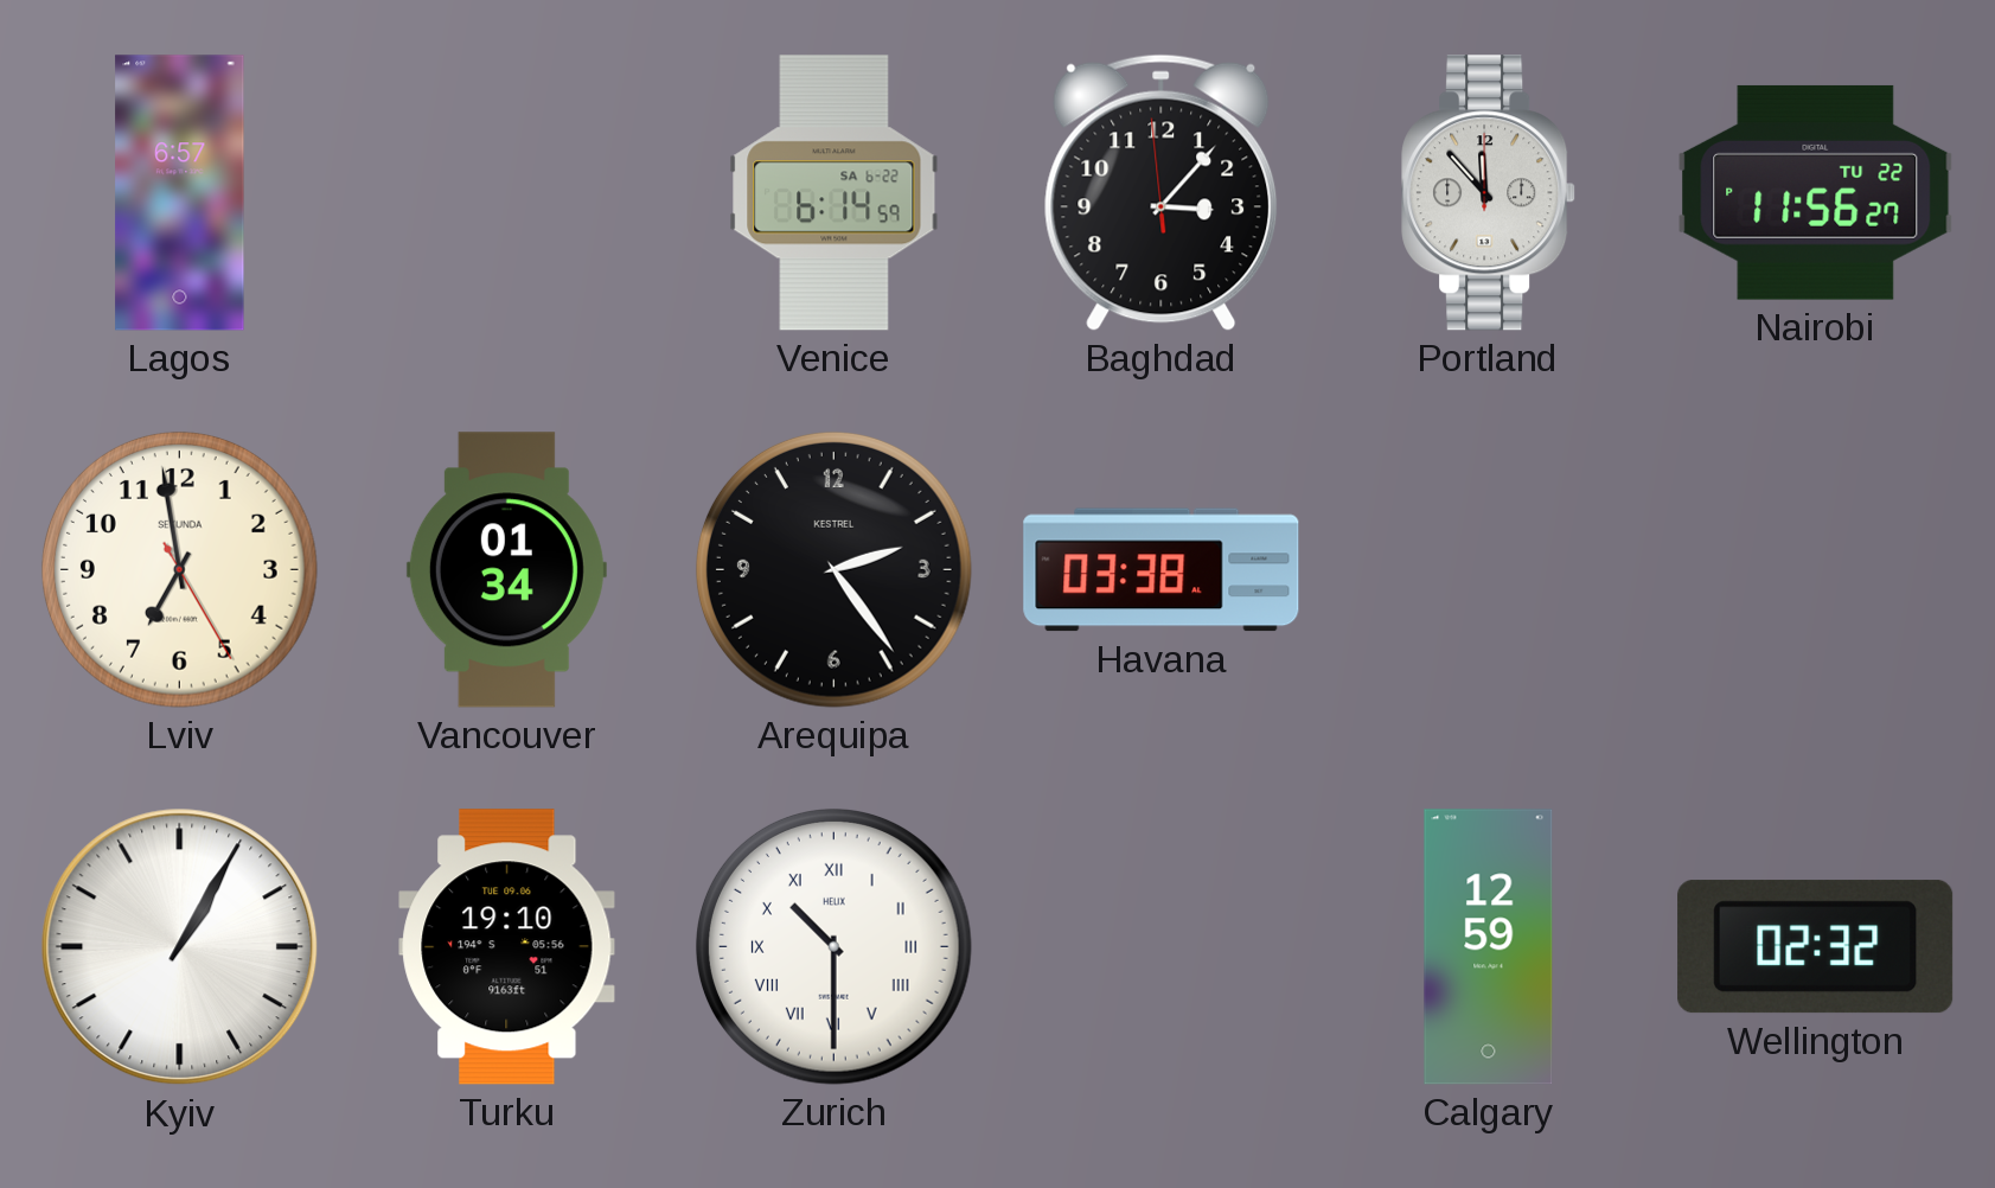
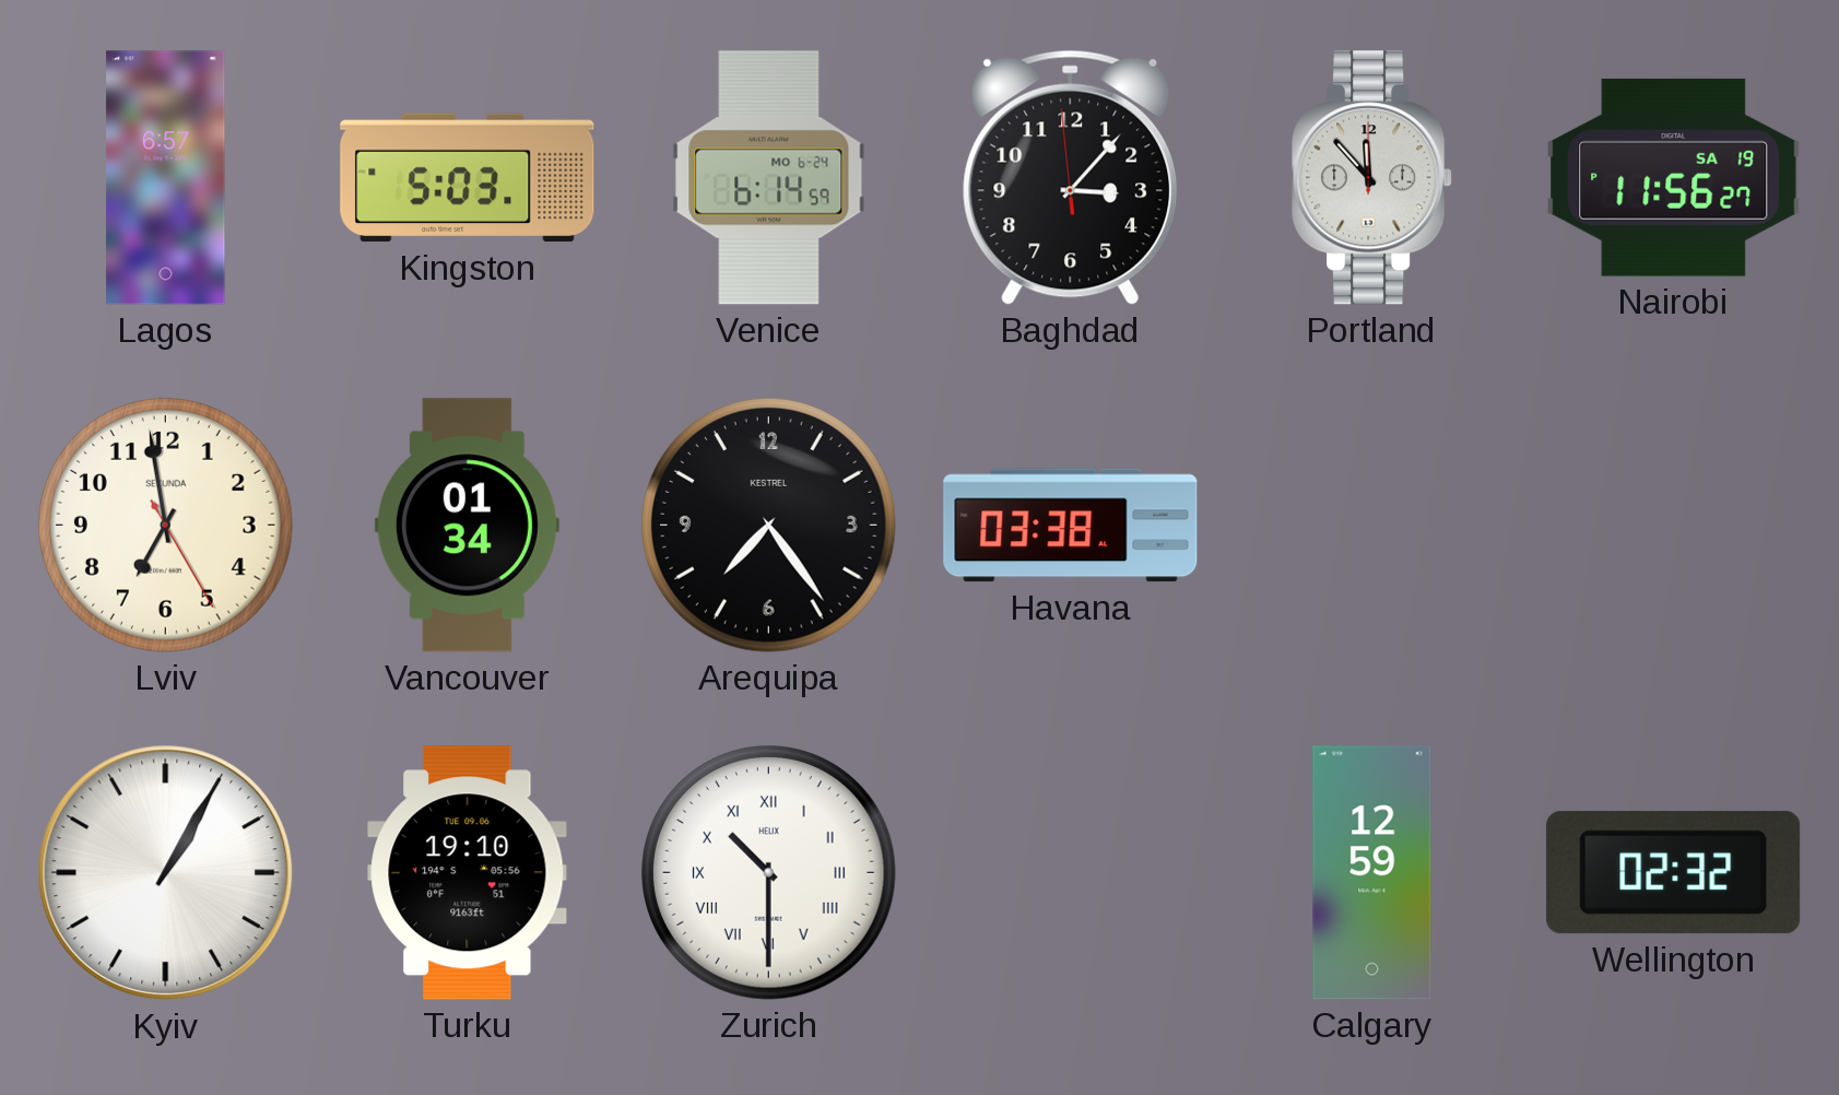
Kingston: none -> 5:03
Venice date: SA 6-22 -> MO 6-24
Nairobi date: TU 22 -> SA 19
Arequipa: 2:24 -> 7:24
